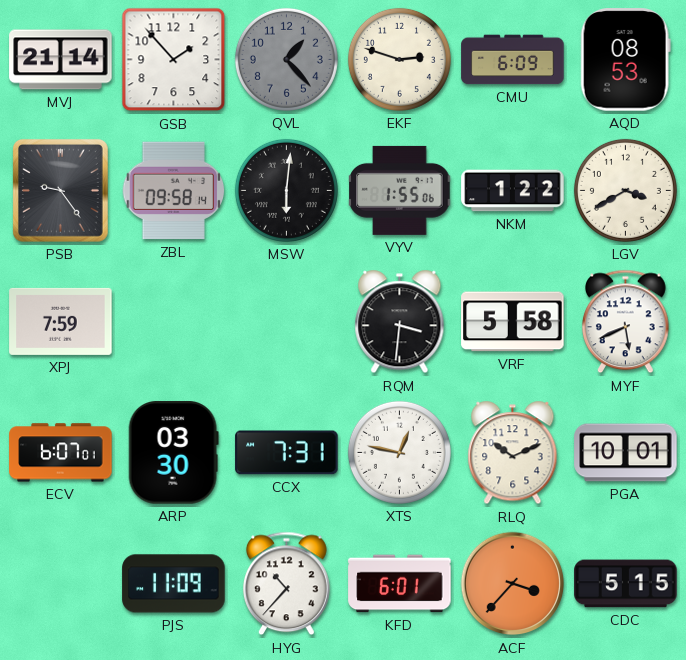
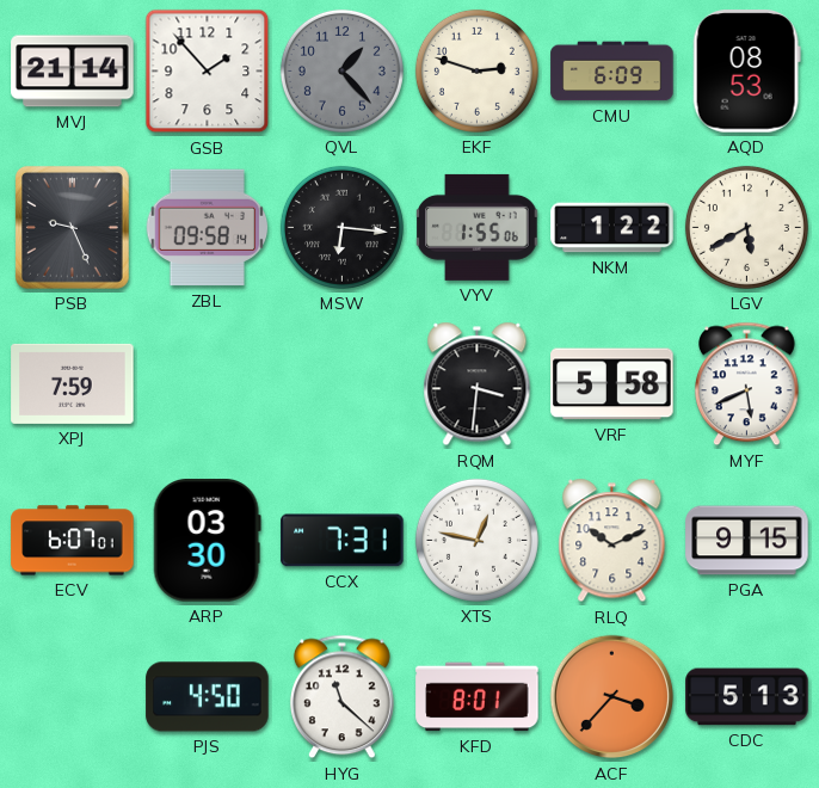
PSB: 9:24 -> 9:26
MSW: 6:01 -> 6:16
LGV: 3:40 -> 5:40
PGA: 10:01 -> 9:15
PJS: 11:09 -> 4:50
HYG: 10:37 -> 11:22
KFD: 6:01 -> 8:01
CDC: 5:15 -> 5:13
